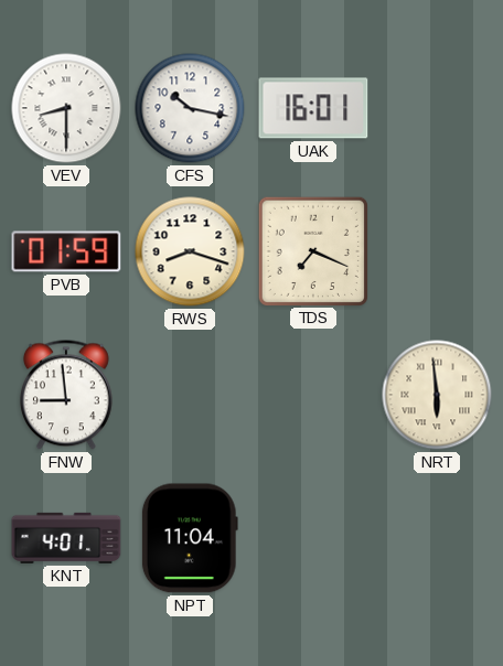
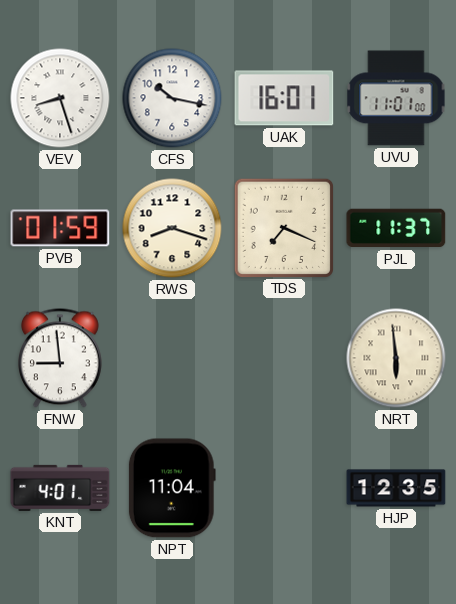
VEV: 8:30 -> 8:27
UVU: none -> 11:01
PJL: none -> 11:37
HJP: none -> 12:35
